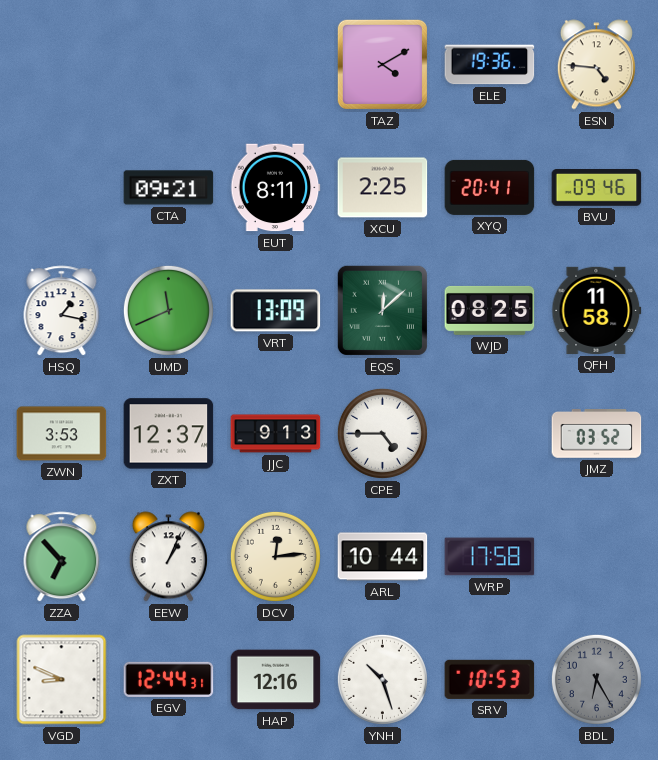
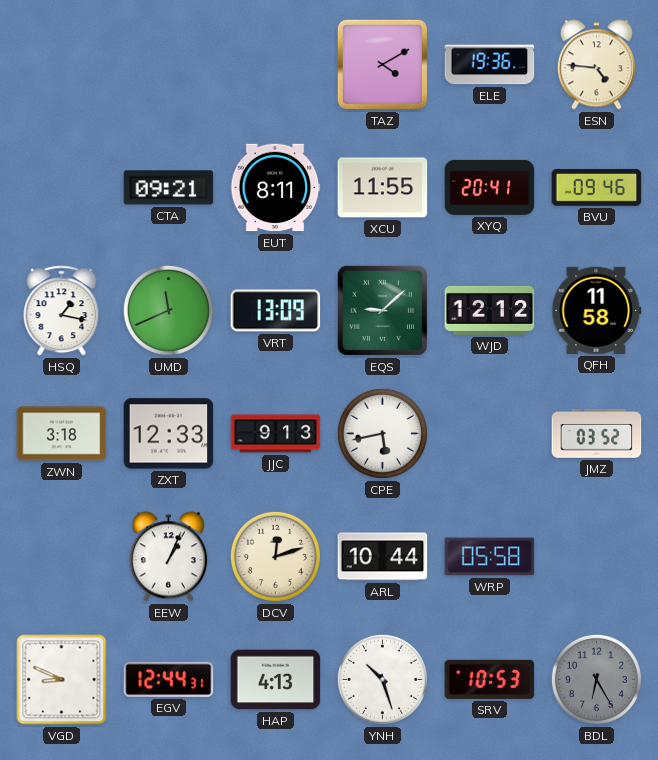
XCU: 2:25 -> 11:55
EQS: 12:08 -> 9:08
WJD: 08:25 -> 12:12
ZWN: 3:53 -> 3:18
ZXT: 12:37 -> 12:33
CPE: 4:45 -> 5:43
ZZA: 6:53 -> none
DCV: 12:14 -> 12:12
WRP: 17:58 -> 05:58
HAP: 12:16 -> 4:13
